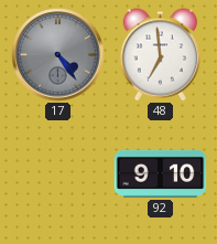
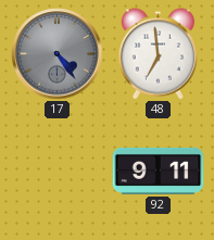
92: 9:10 -> 9:11
